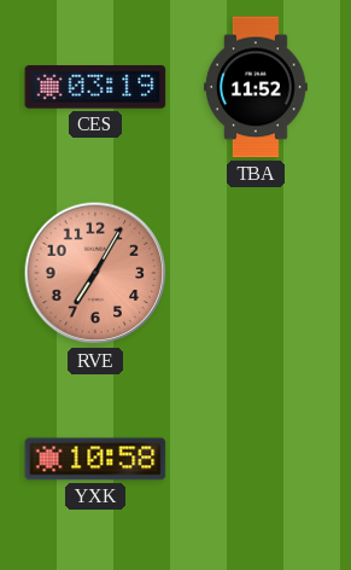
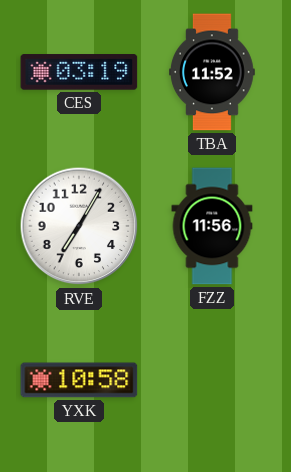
RVE dial: salmon -> white
FZZ: none -> 11:56
